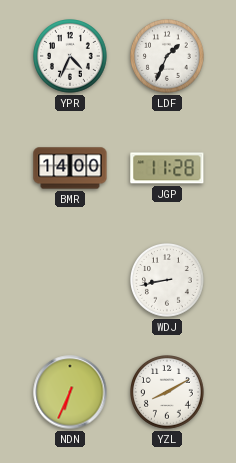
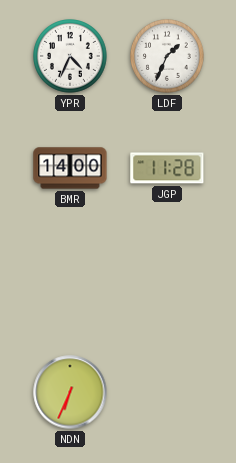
WDJ: 8:43 -> none
YZL: 8:10 -> none
